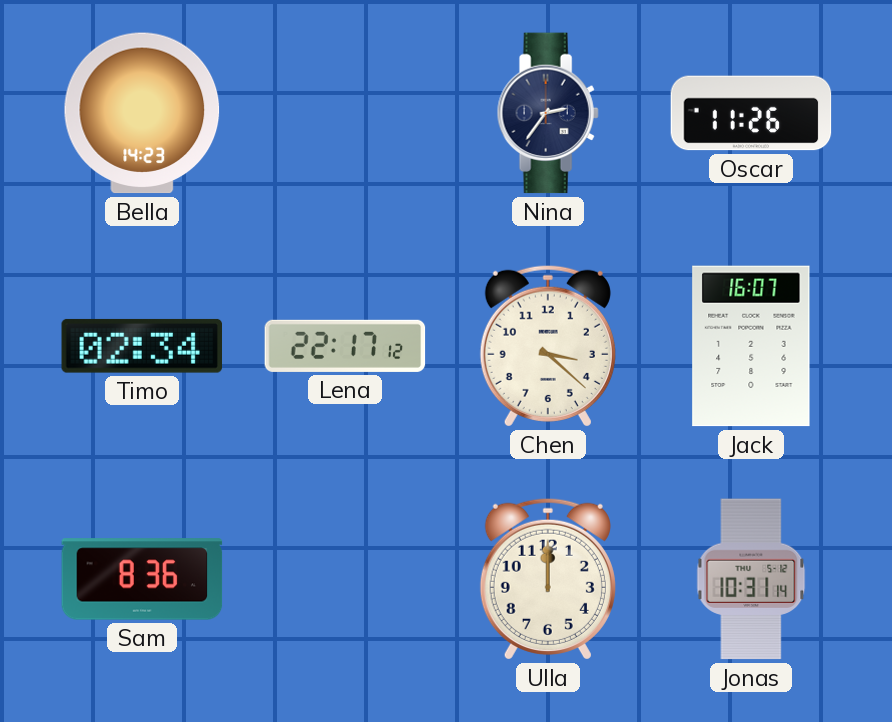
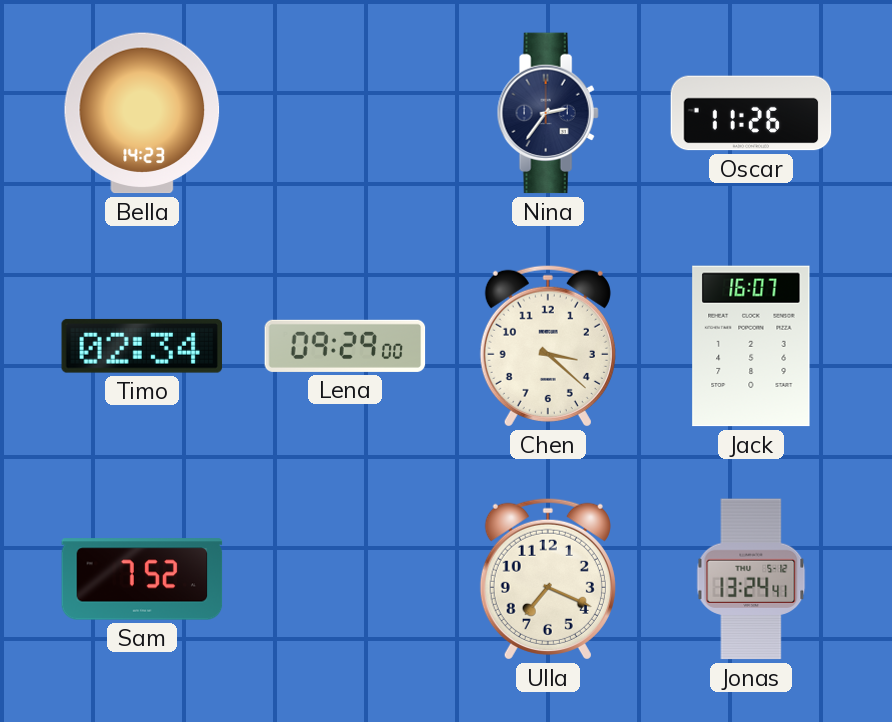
Lena: 22:17 -> 09:29
Sam: 8:36 -> 7:52
Ulla: 12:00 -> 7:19
Jonas: 10:31 -> 13:24
